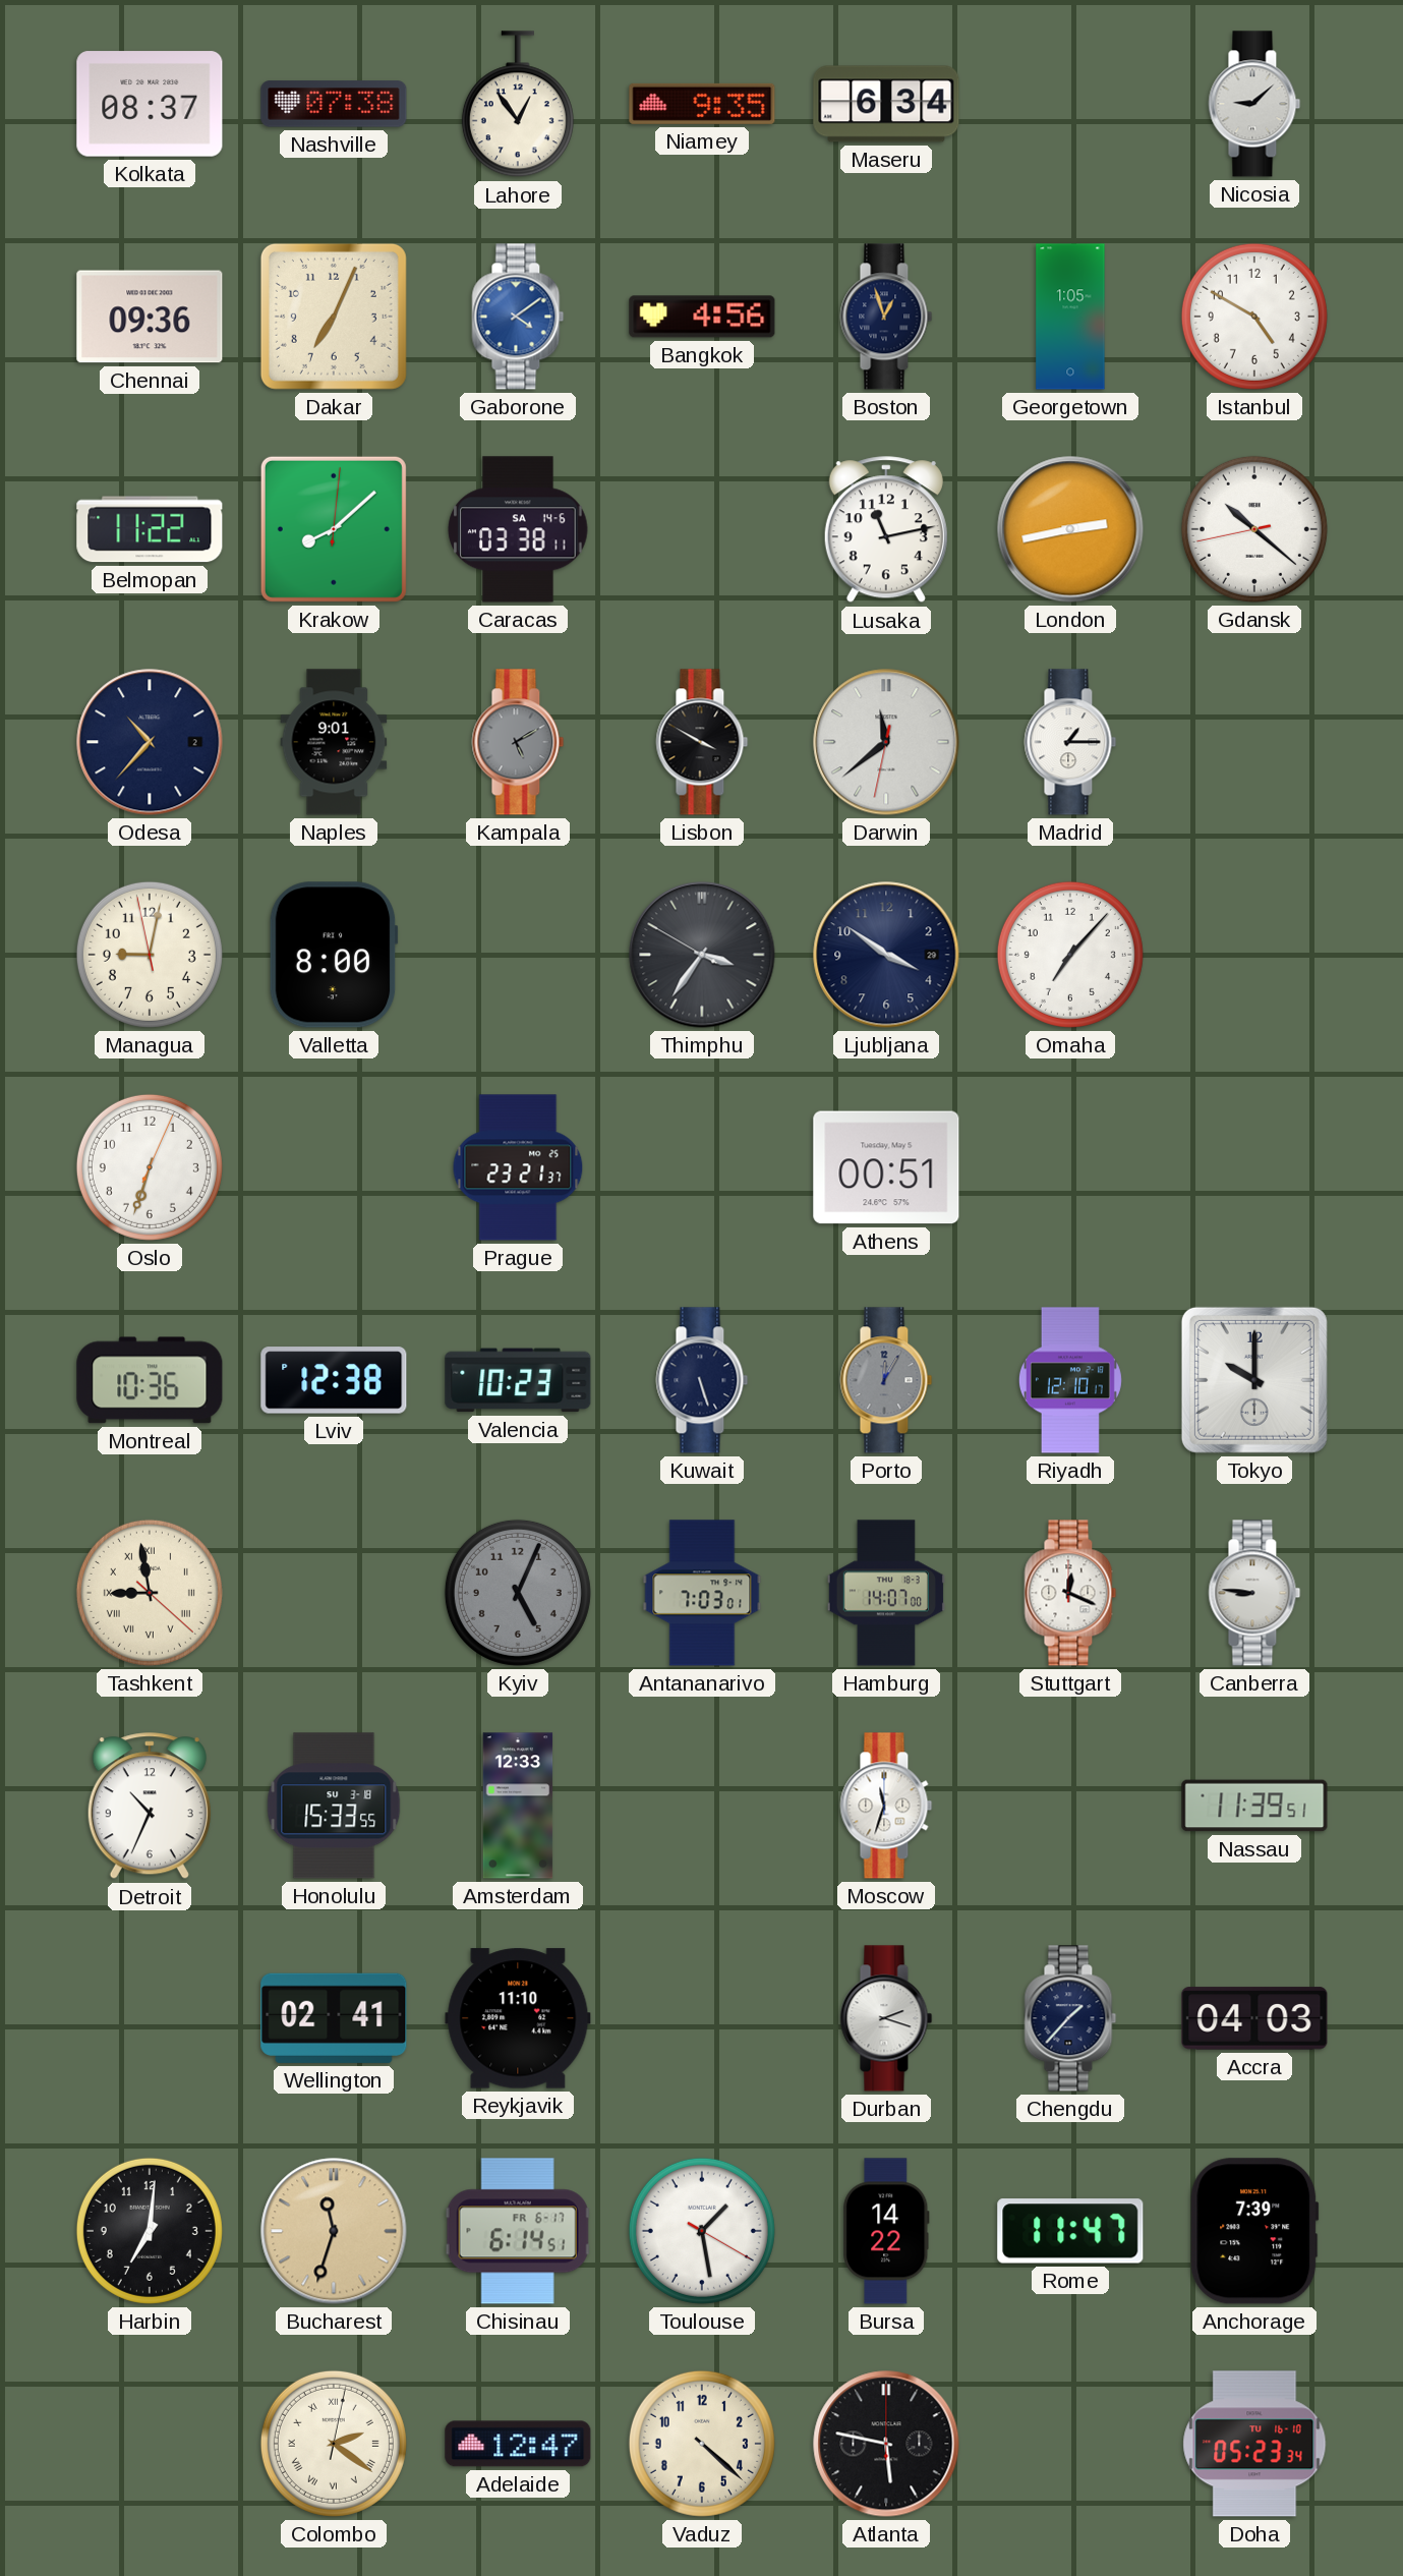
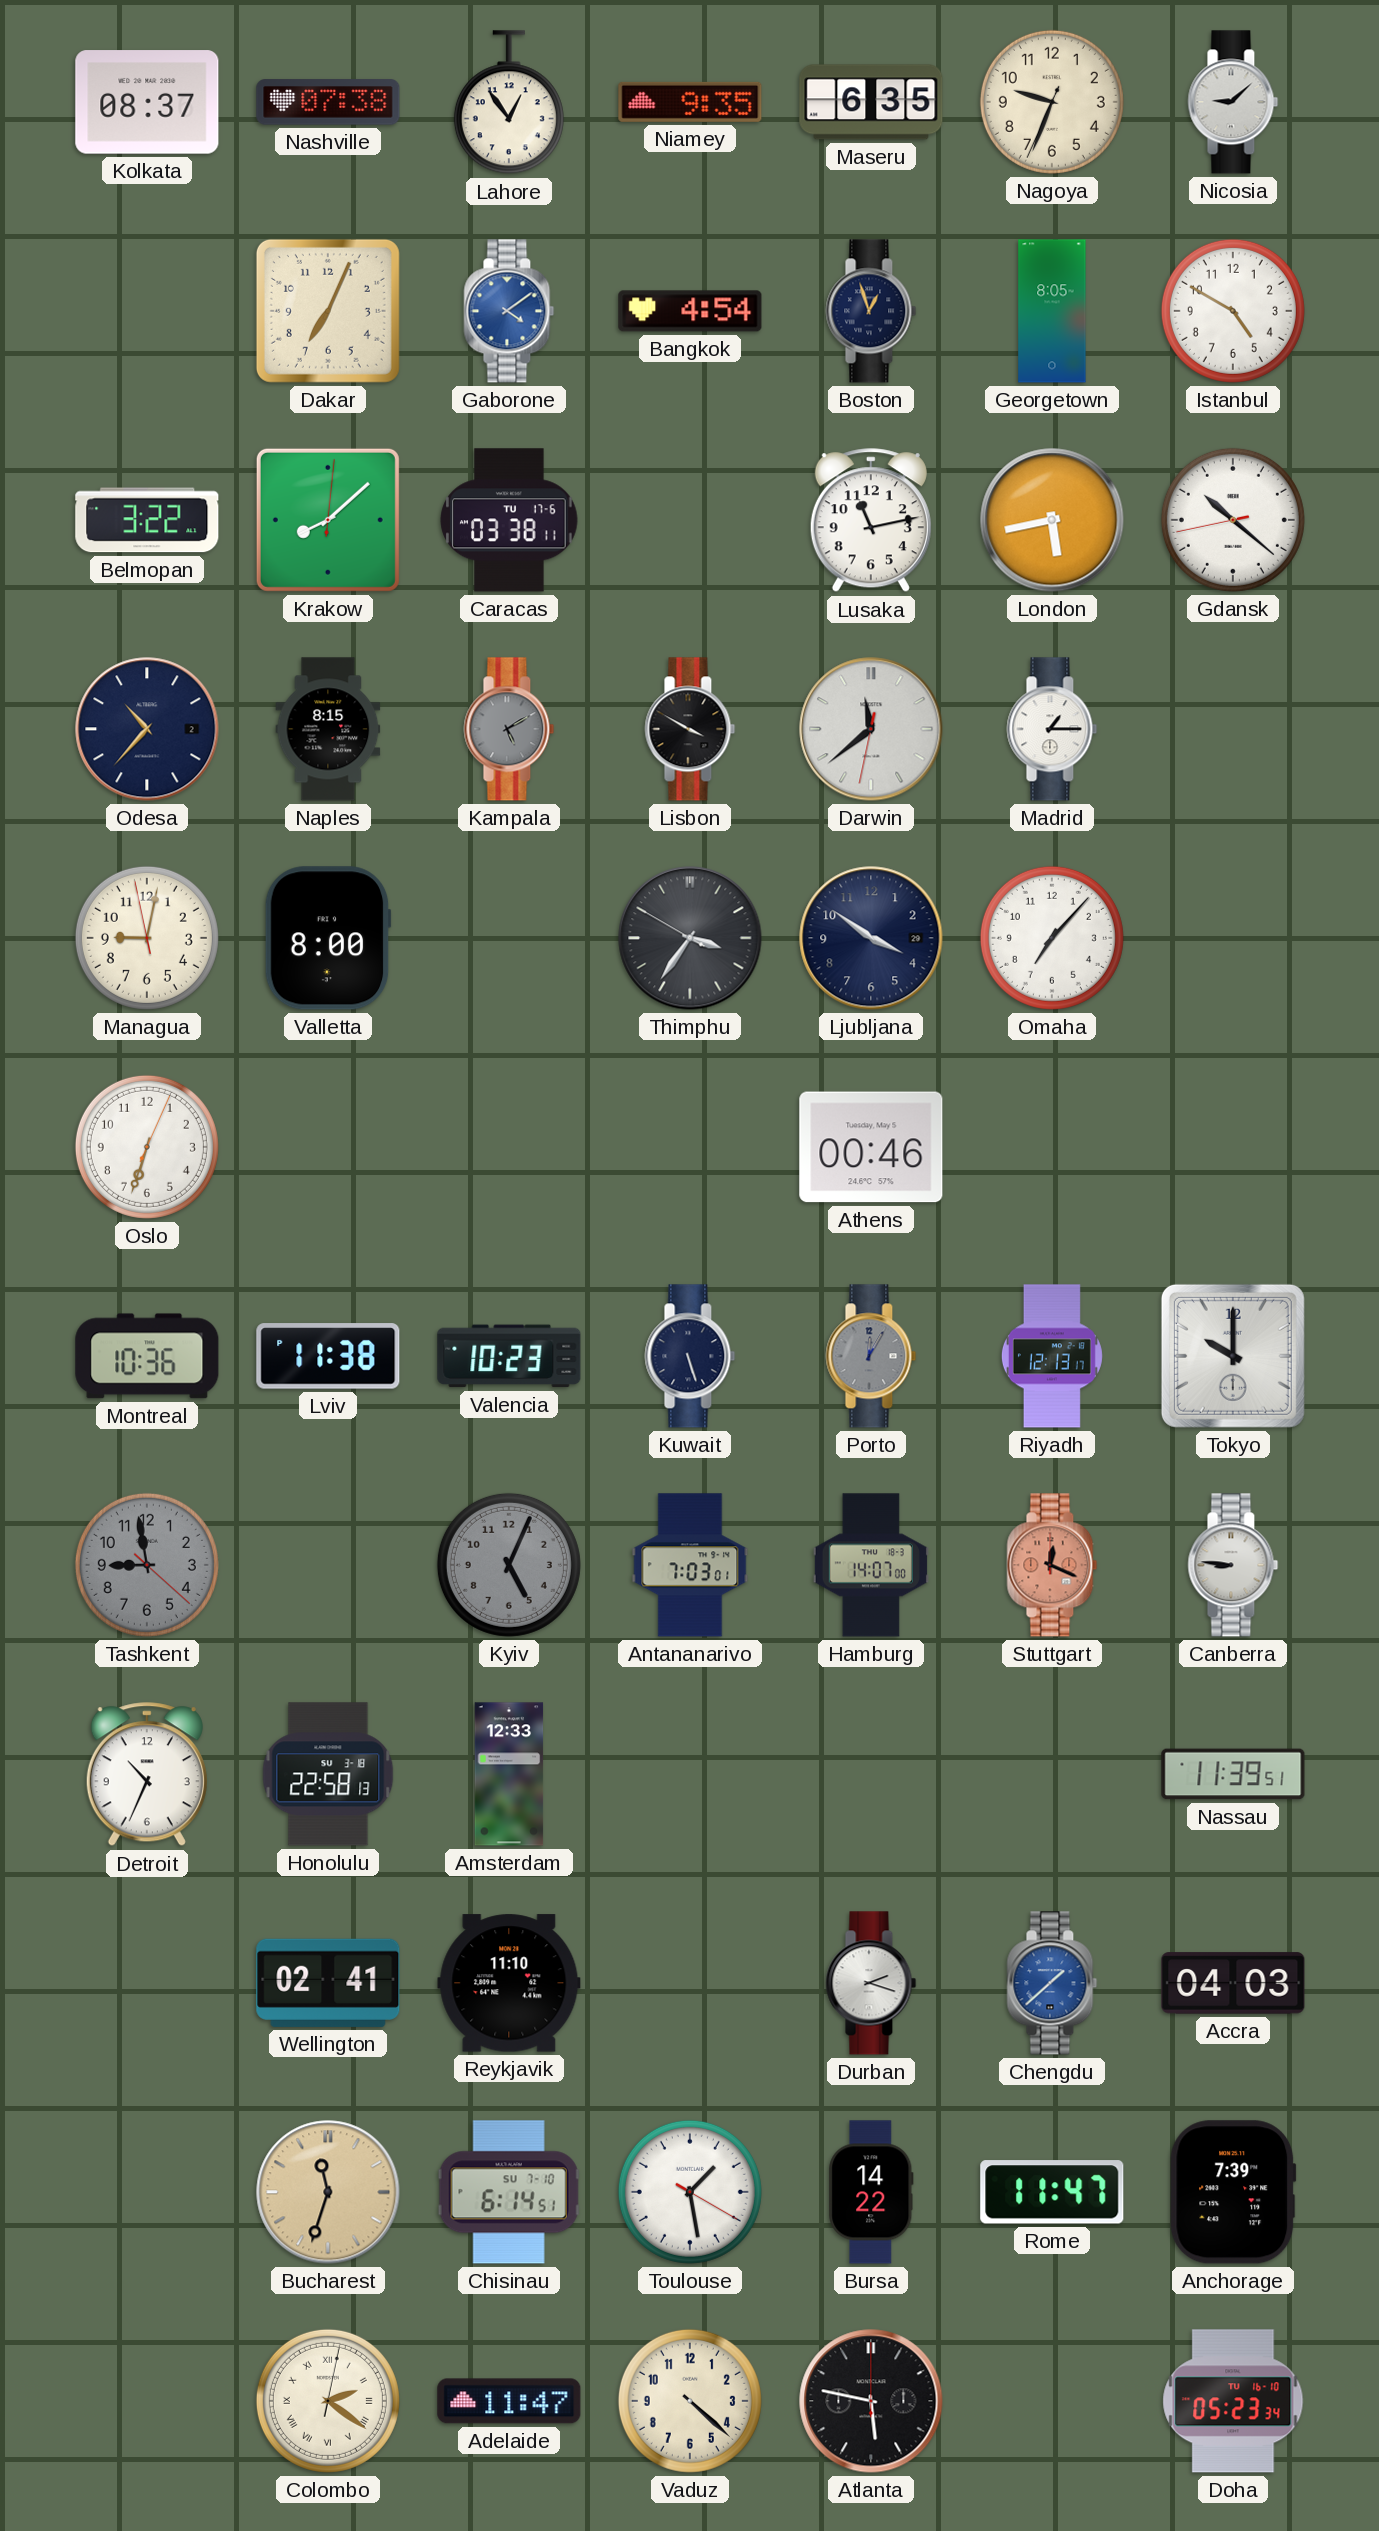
Maseru: 6:34 -> 6:35
Nagoya: none -> 9:33
Chennai: 09:36 -> none
Bangkok: 4:56 -> 4:54
Georgetown: 1:05 -> 8:05
Belmopan: 11:22 -> 3:22
Caracas date: SA 14-6 -> TU 17-6
London: 2:43 -> 5:43
Naples: 9:01 -> 8:15
Prague: 23:21 -> none
Athens: 00:51 -> 00:46
Lviv: 12:38 -> 11:38
Riyadh: 12:10 -> 12:13
Tashkent dial: cream -> grey
Tashkent numerals: Roman -> Arabic
Stuttgart dial: white -> salmon
Honolulu: 15:33 -> 22:58
Moscow: 11:33 -> none
Chengdu: 1:37 -> 1:38
Chengdu dial: navy -> blue
Harbin: 7:01 -> none
Chisinau date: FR 6-17 -> SU 7-10
Adelaide: 12:47 -> 11:47
